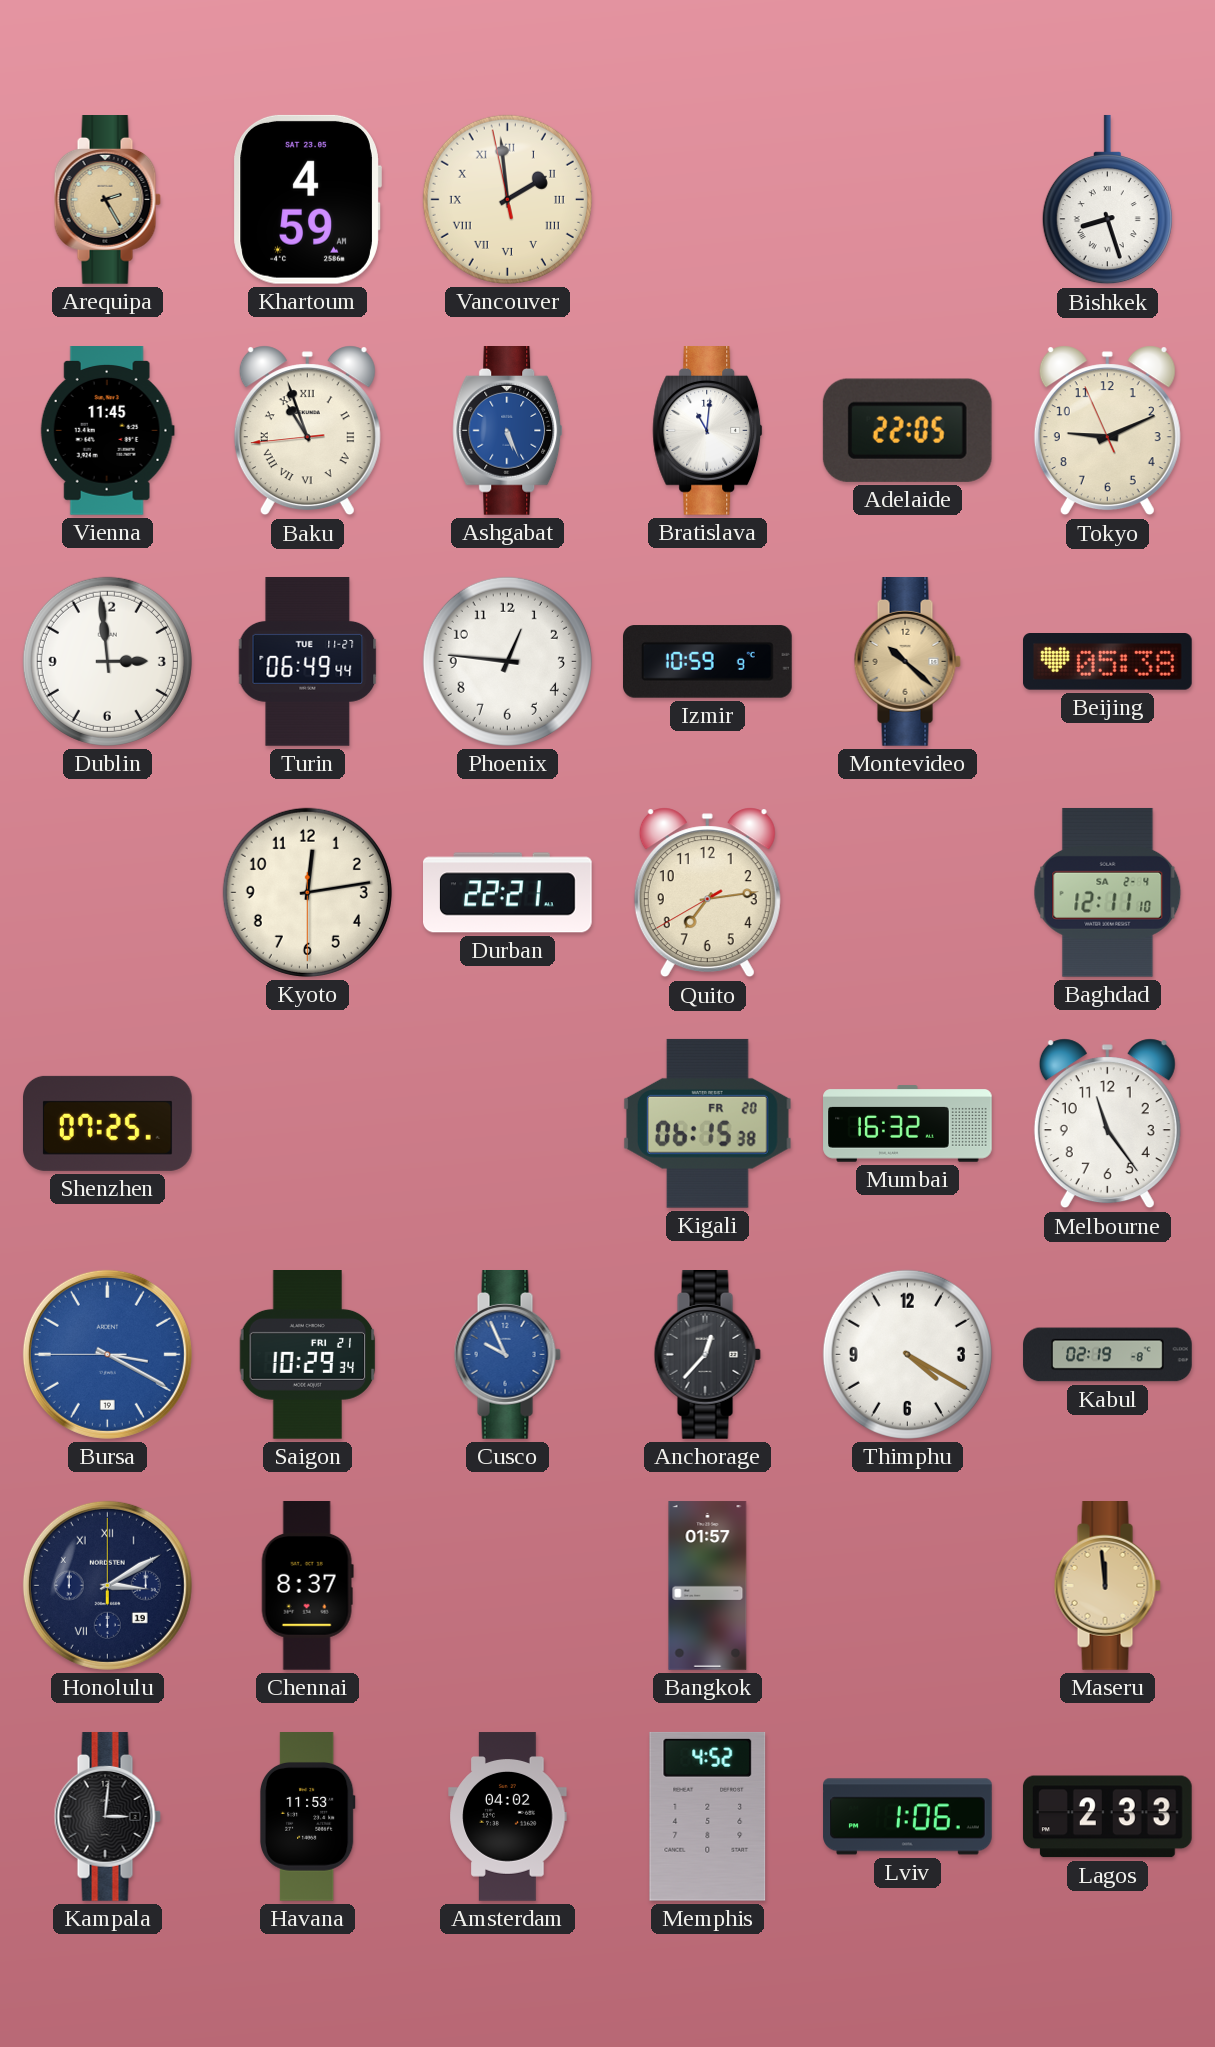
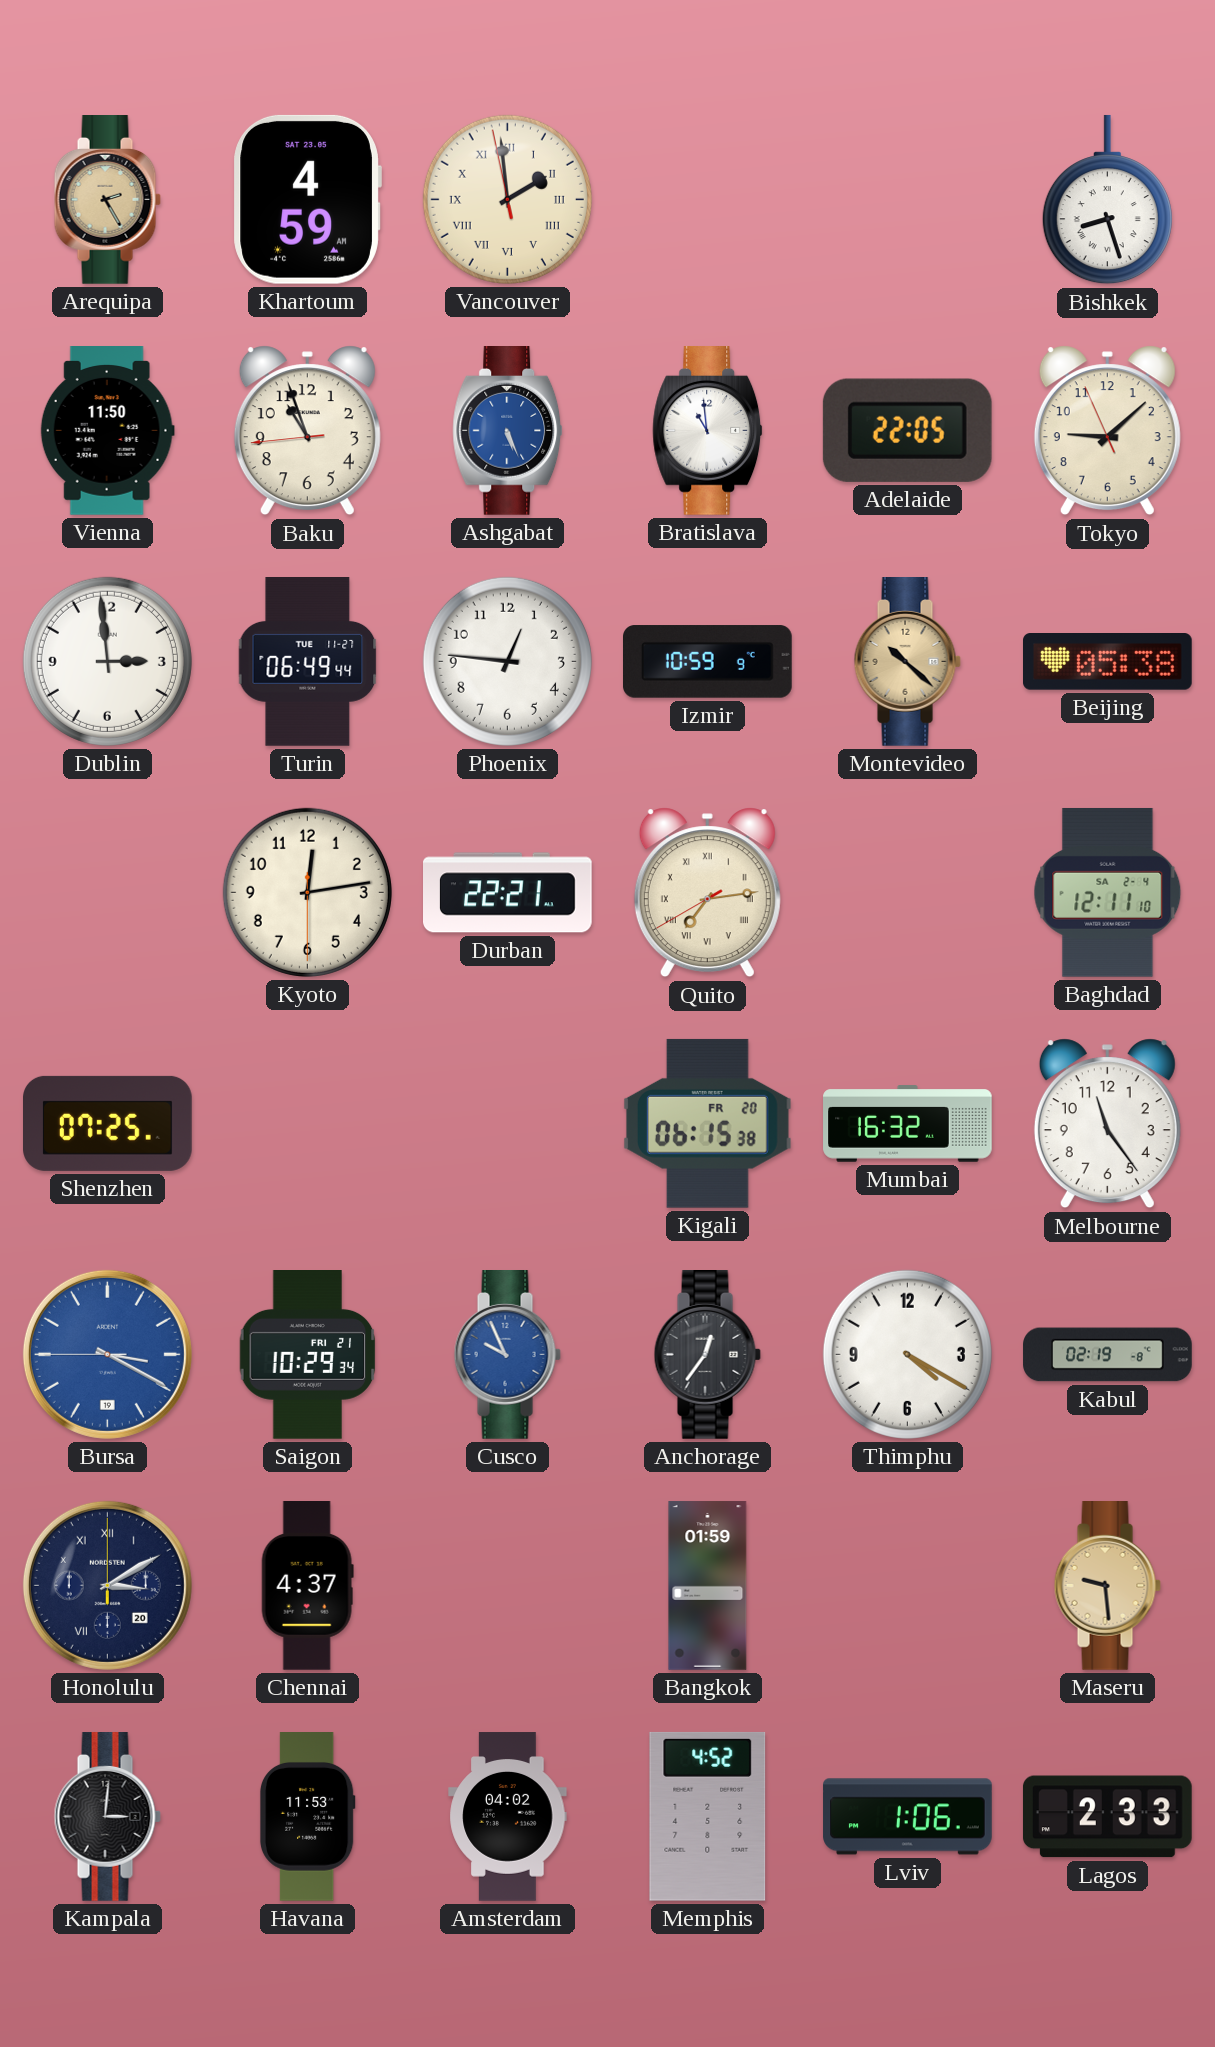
Vienna: 11:45 -> 11:50
Baku numerals: Roman -> Arabic
Bratislava: 11:01 -> 10:59
Tokyo: 9:10 -> 9:07
Quito numerals: Arabic -> Roman
Anchorage: 12:37 -> 12:36
Honolulu date: 19 -> 20
Chennai: 8:37 -> 4:37
Bangkok: 01:57 -> 01:59
Maseru: 11:59 -> 9:29
